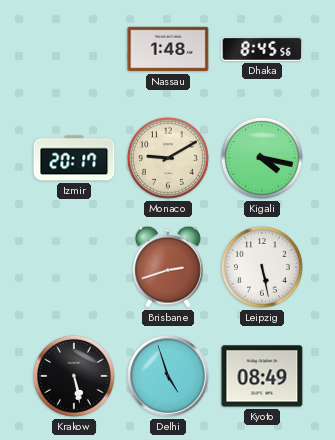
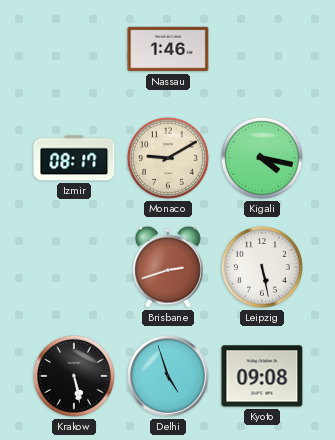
Nassau: 1:48 -> 1:46
Dhaka: 8:45 -> none
Izmir: 20:17 -> 08:17
Kyoto: 08:49 -> 09:08
